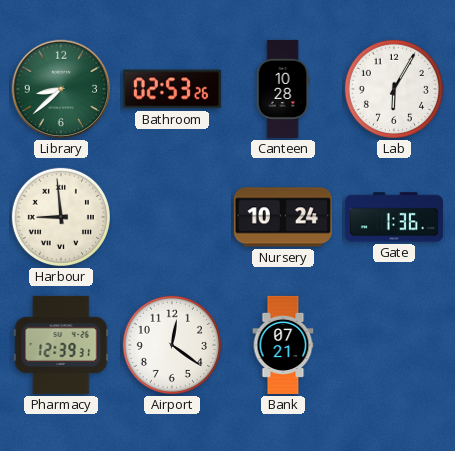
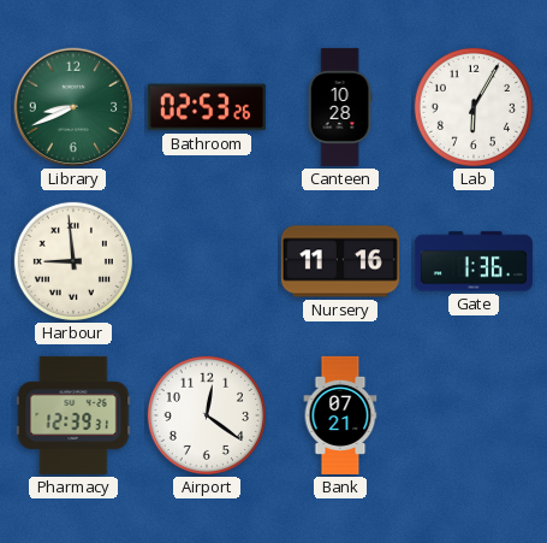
Library: 8:38 -> 8:41
Nursery: 10:24 -> 11:16
